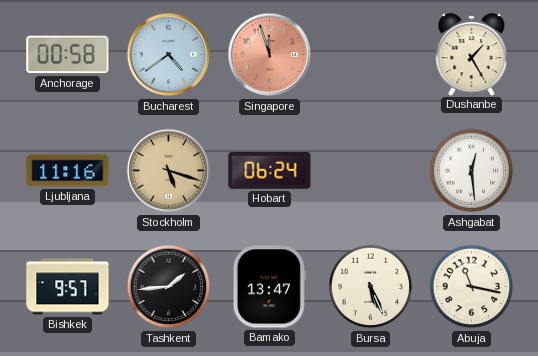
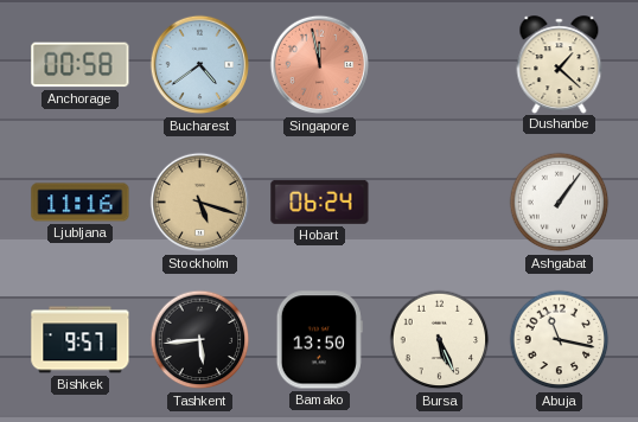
Singapore: 11:57 -> 11:58
Dushanbe: 1:25 -> 1:22
Ashgabat: 12:29 -> 1:06
Tashkent: 1:44 -> 5:44
Bamako: 13:47 -> 13:50
